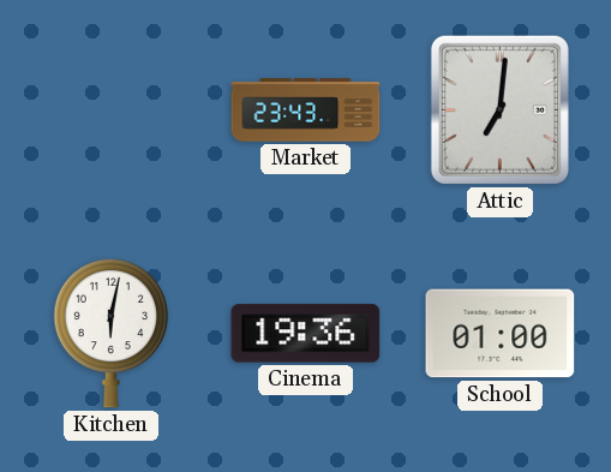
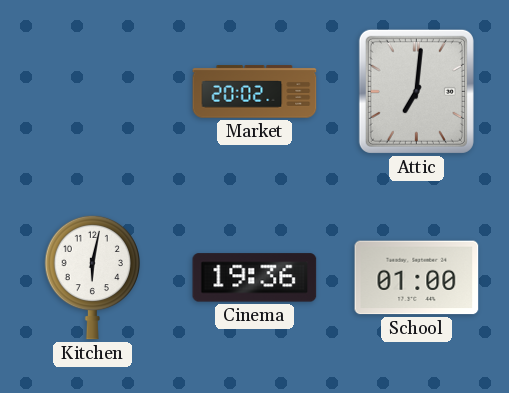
Market: 23:43 -> 20:02
